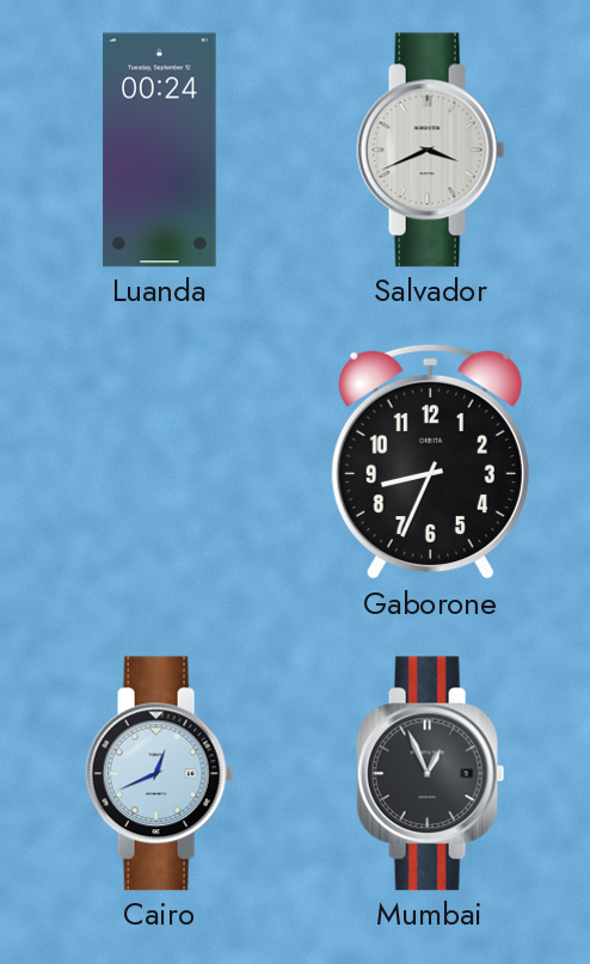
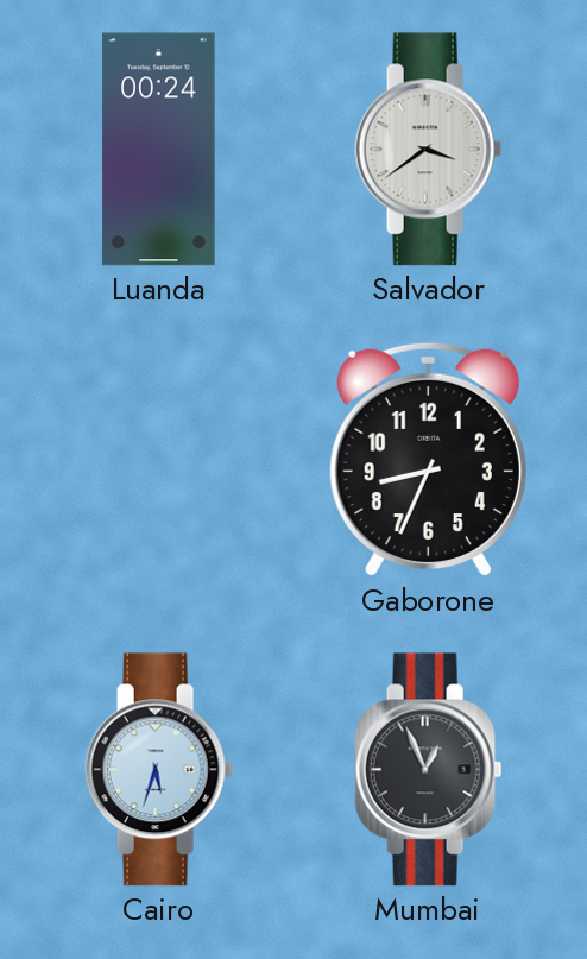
Salvador: 3:41 -> 3:39
Cairo: 12:41 -> 5:33
